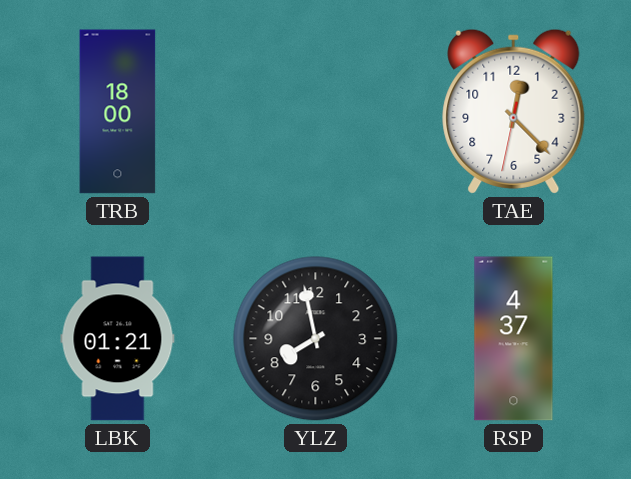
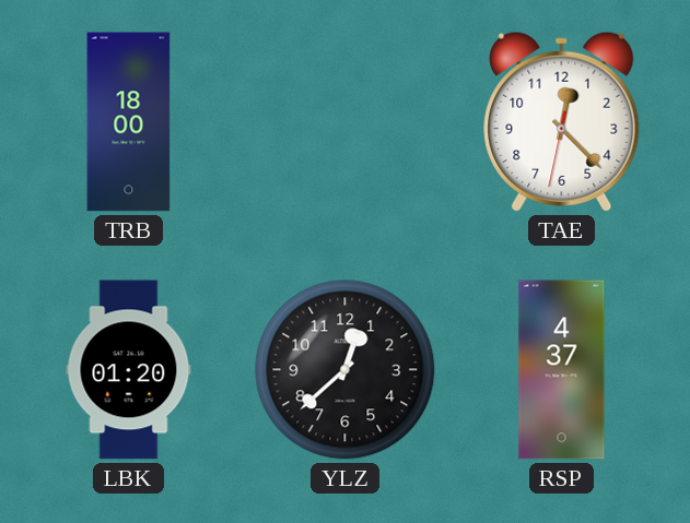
LBK: 01:21 -> 01:20
YLZ: 7:58 -> 12:38
